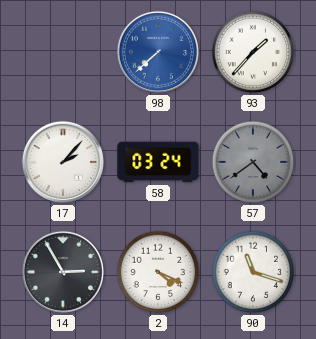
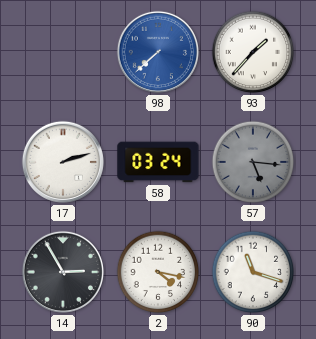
17: 2:07 -> 2:12
57: 4:39 -> 5:16
2: 4:19 -> 4:17
